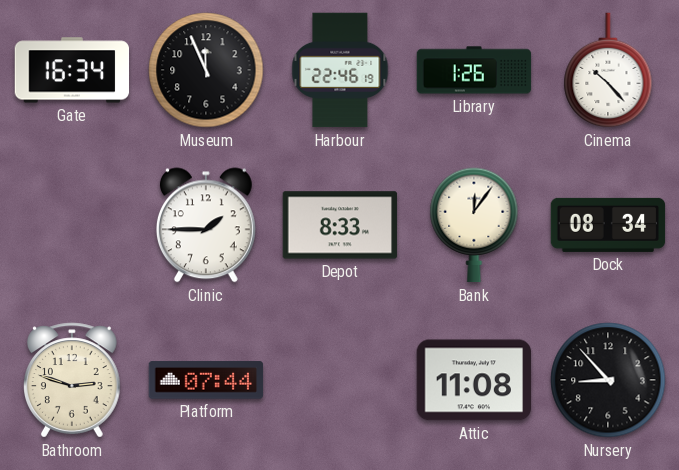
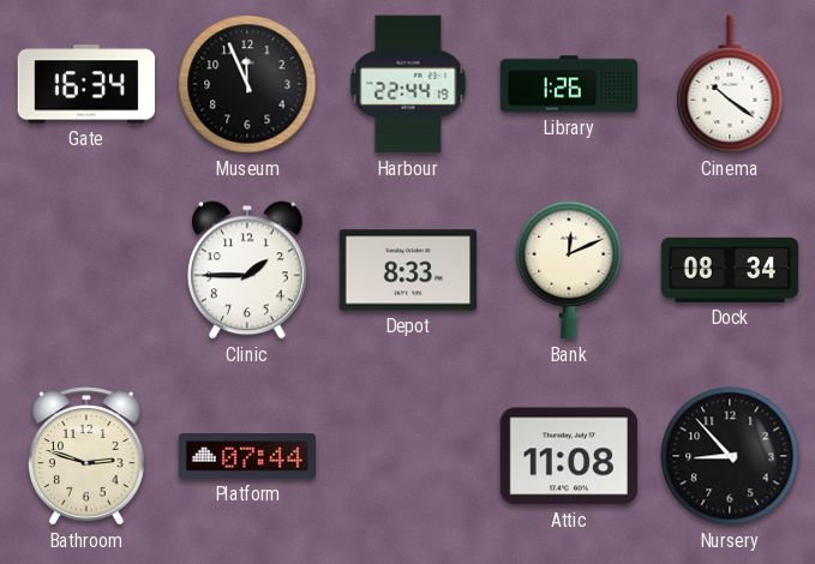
Harbour: 22:46 -> 22:44
Cinema: 10:23 -> 10:21
Bank: 12:06 -> 12:11
